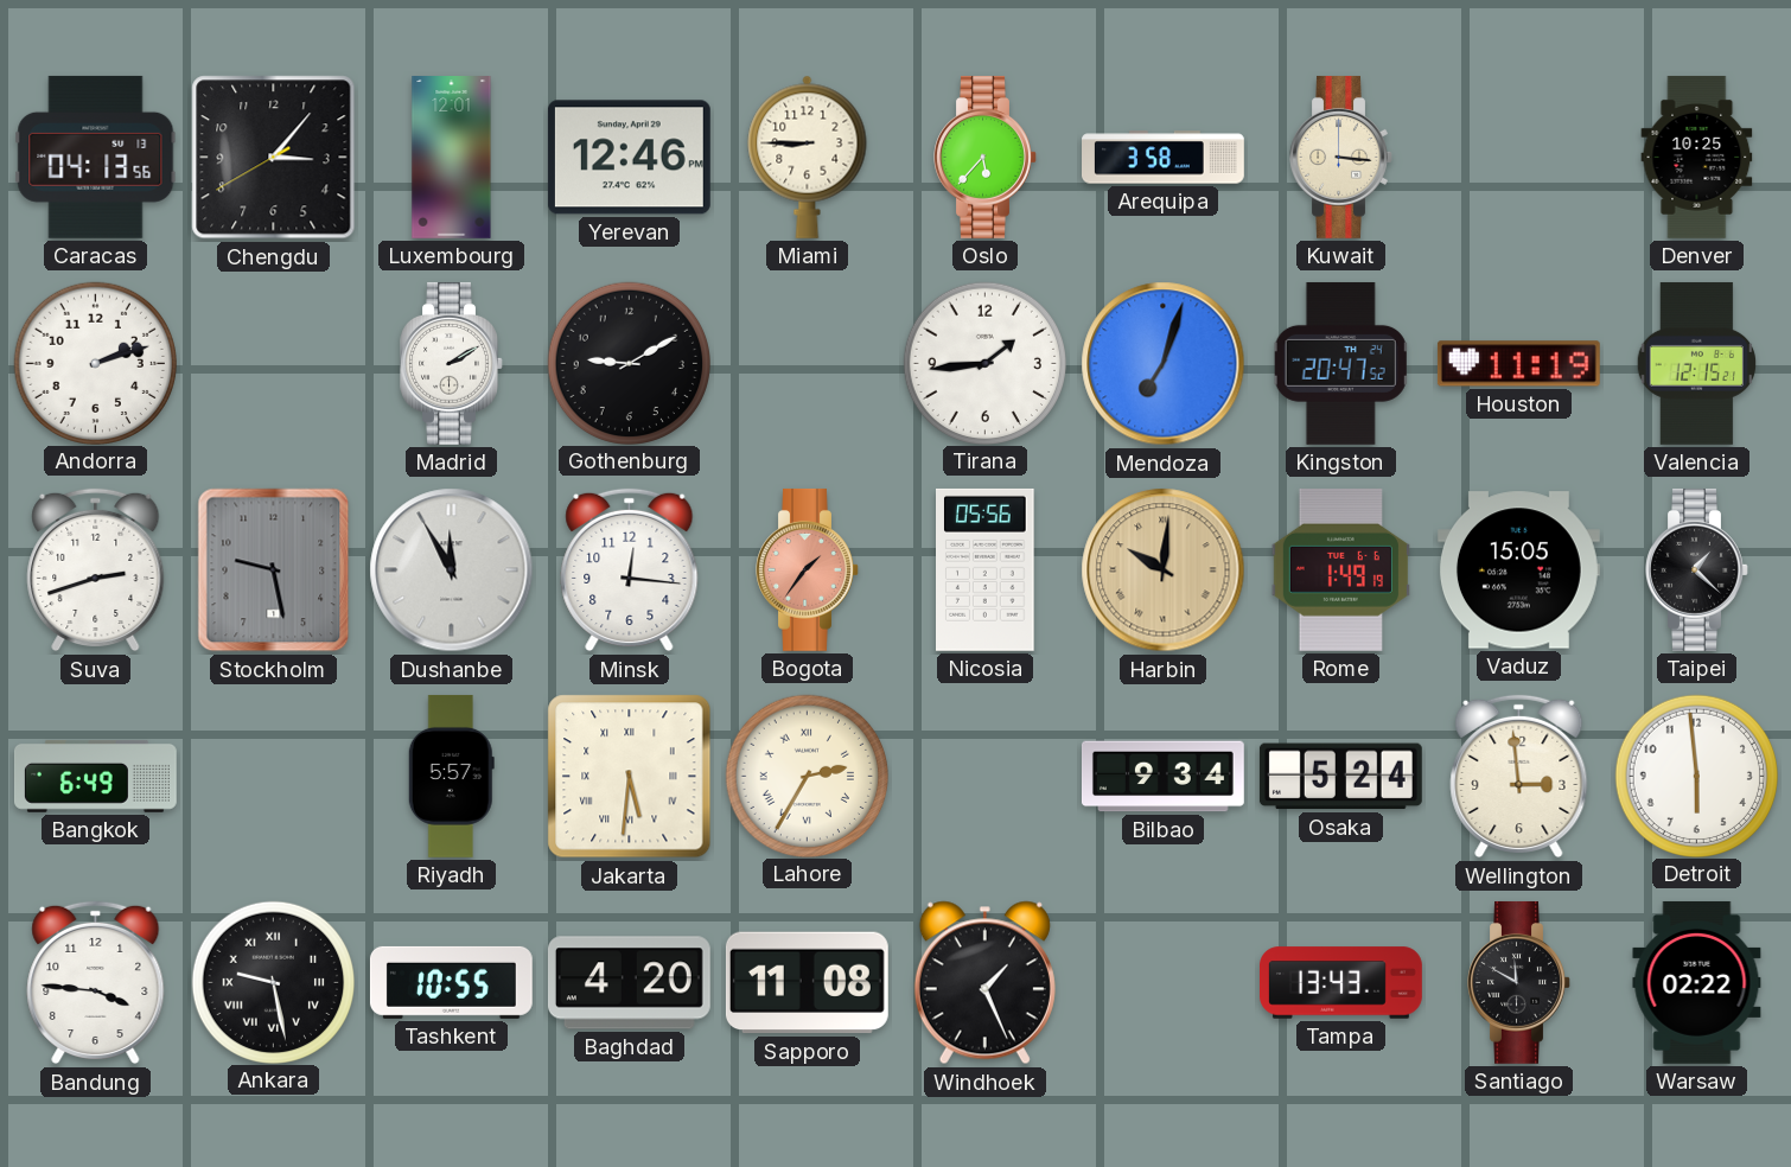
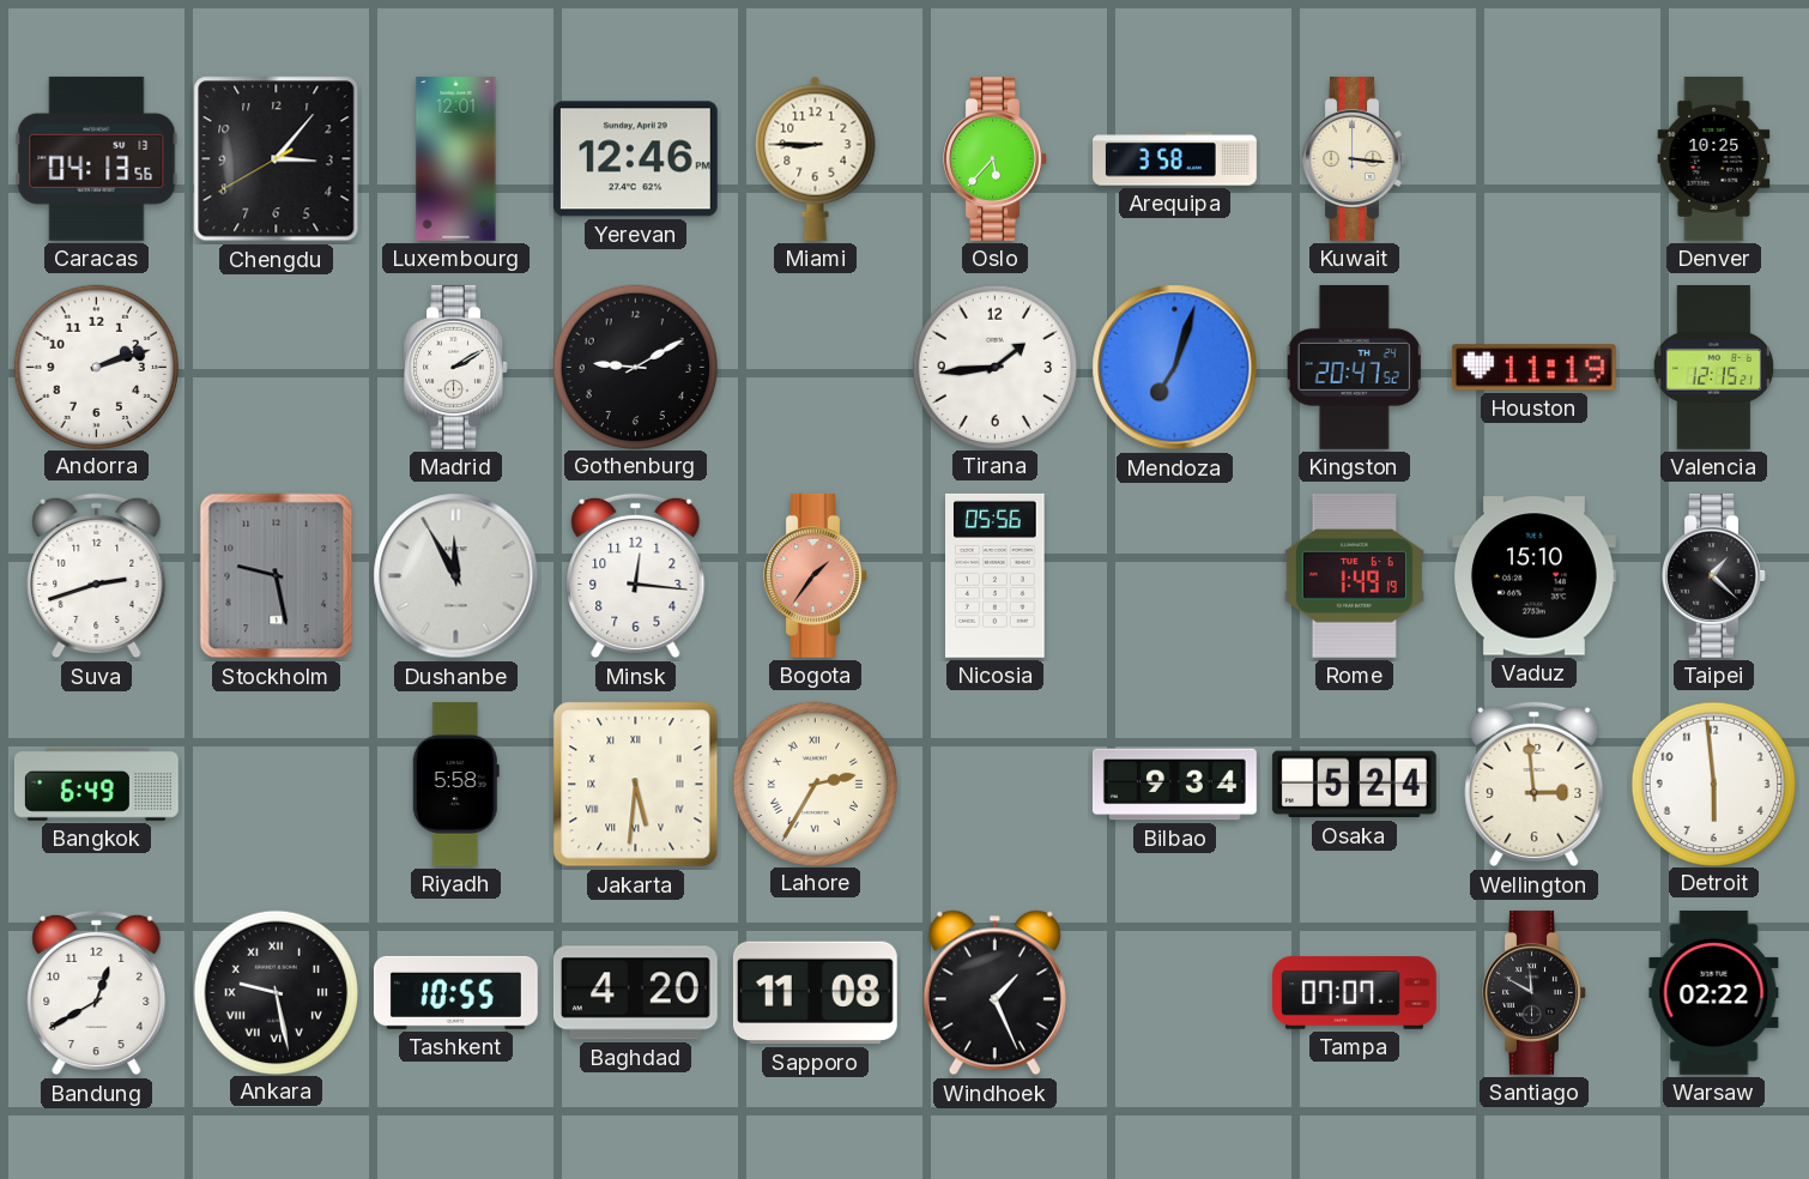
Harbin: 10:01 -> none
Vaduz: 15:05 -> 15:10
Riyadh: 5:57 -> 5:58
Bandung: 3:46 -> 12:40
Tampa: 13:43 -> 07:07
